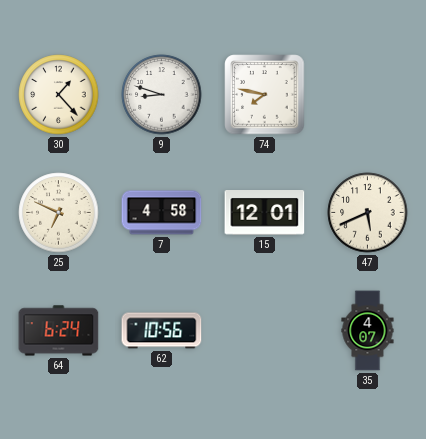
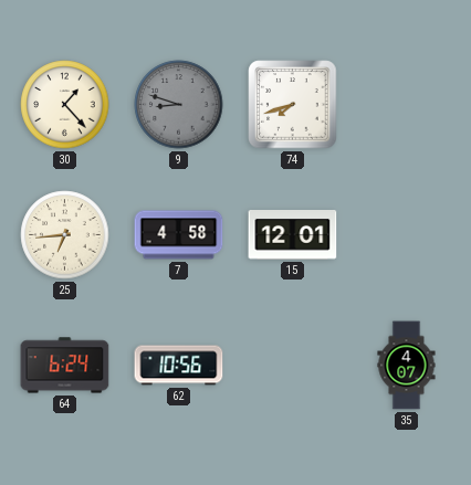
9 dial: white -> grey
74: 7:47 -> 7:42
25: 6:49 -> 6:44
47: 5:41 -> none
